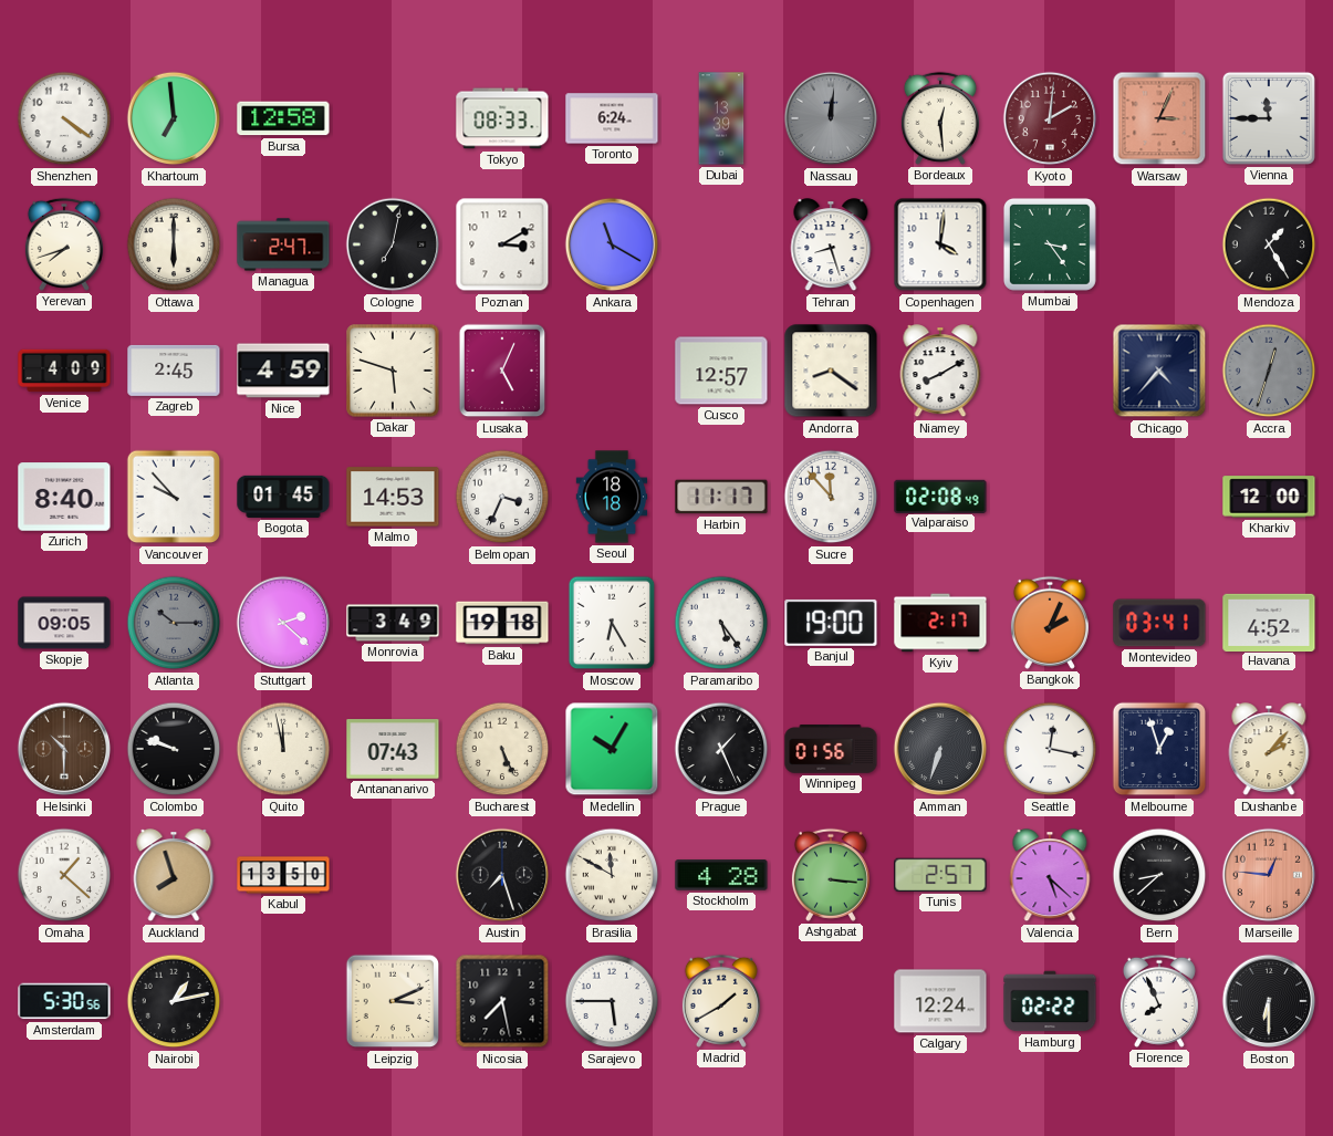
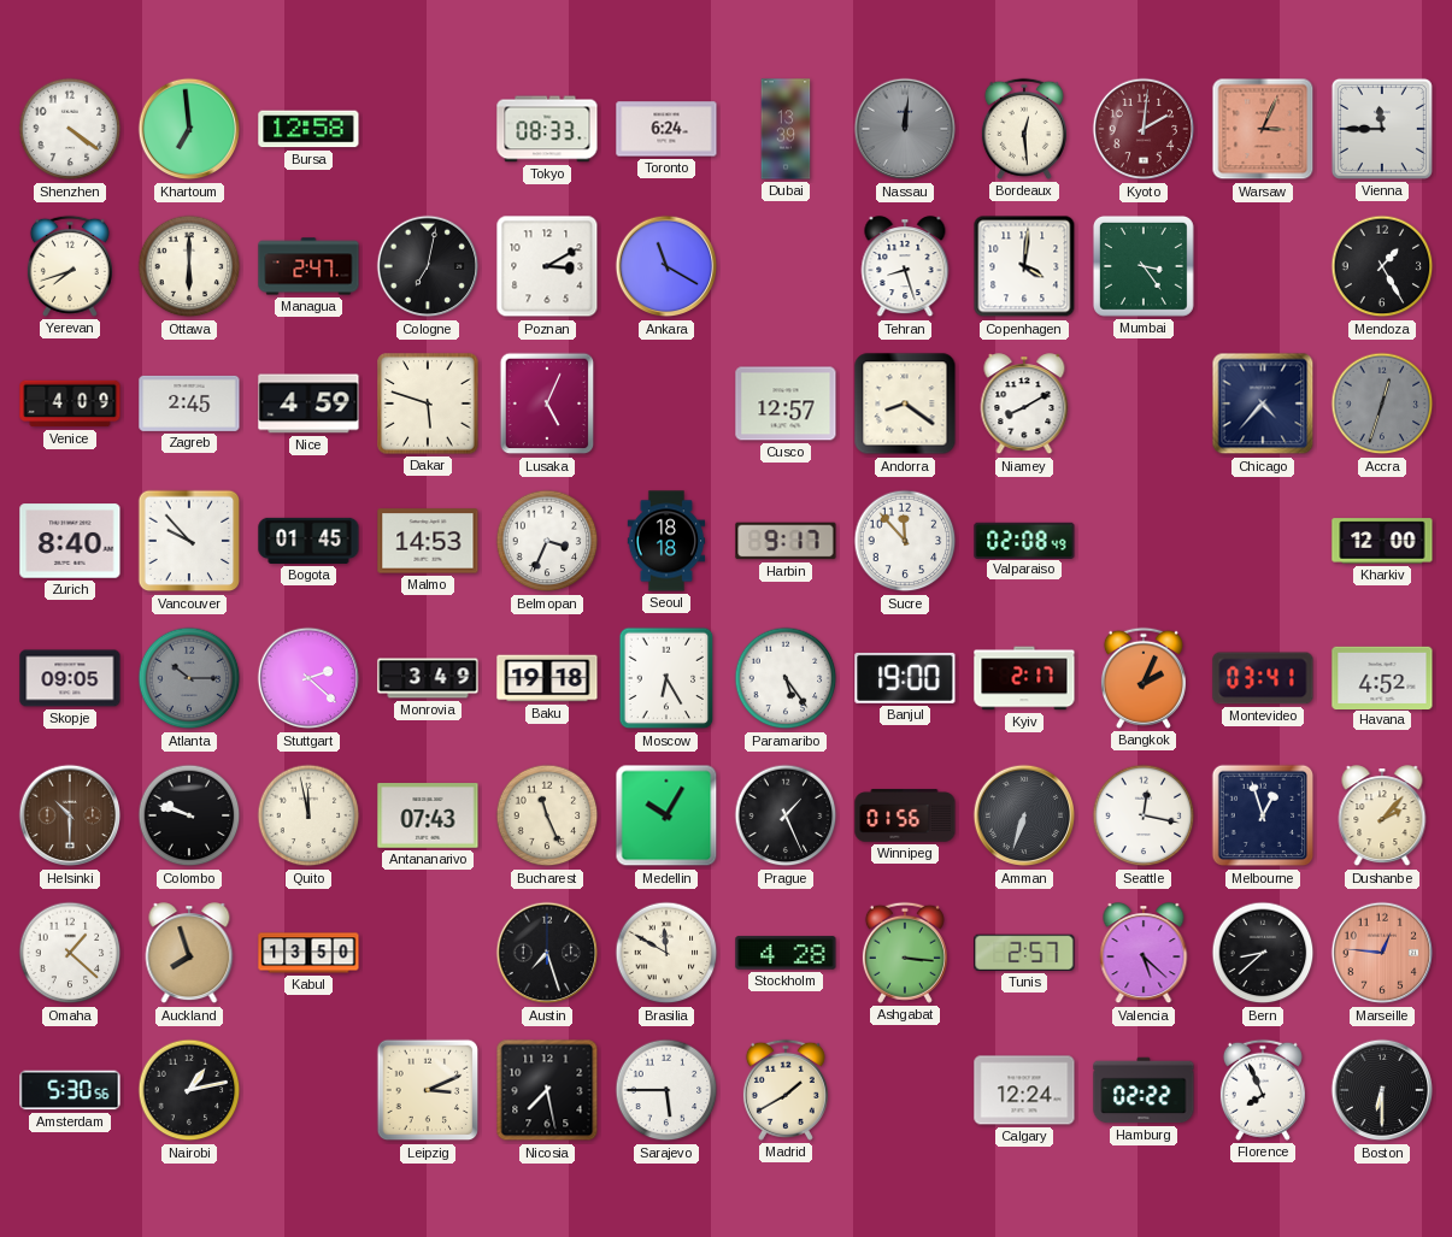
Harbin: 11:17 -> 9:17
Bucharest: 5:26 -> 11:26
